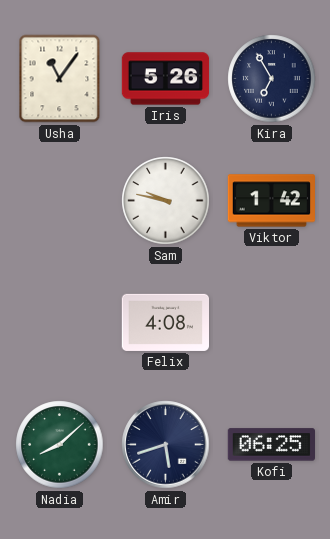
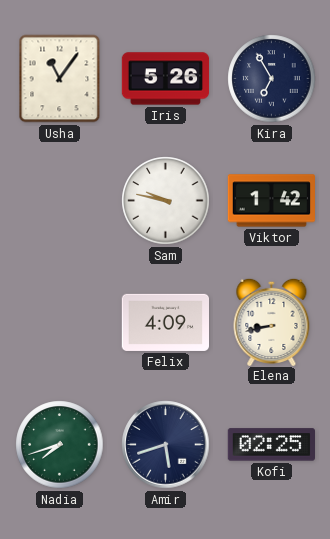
Felix: 4:08 -> 4:09
Elena: none -> 8:43
Nadia: 8:08 -> 7:42
Kofi: 06:25 -> 02:25
